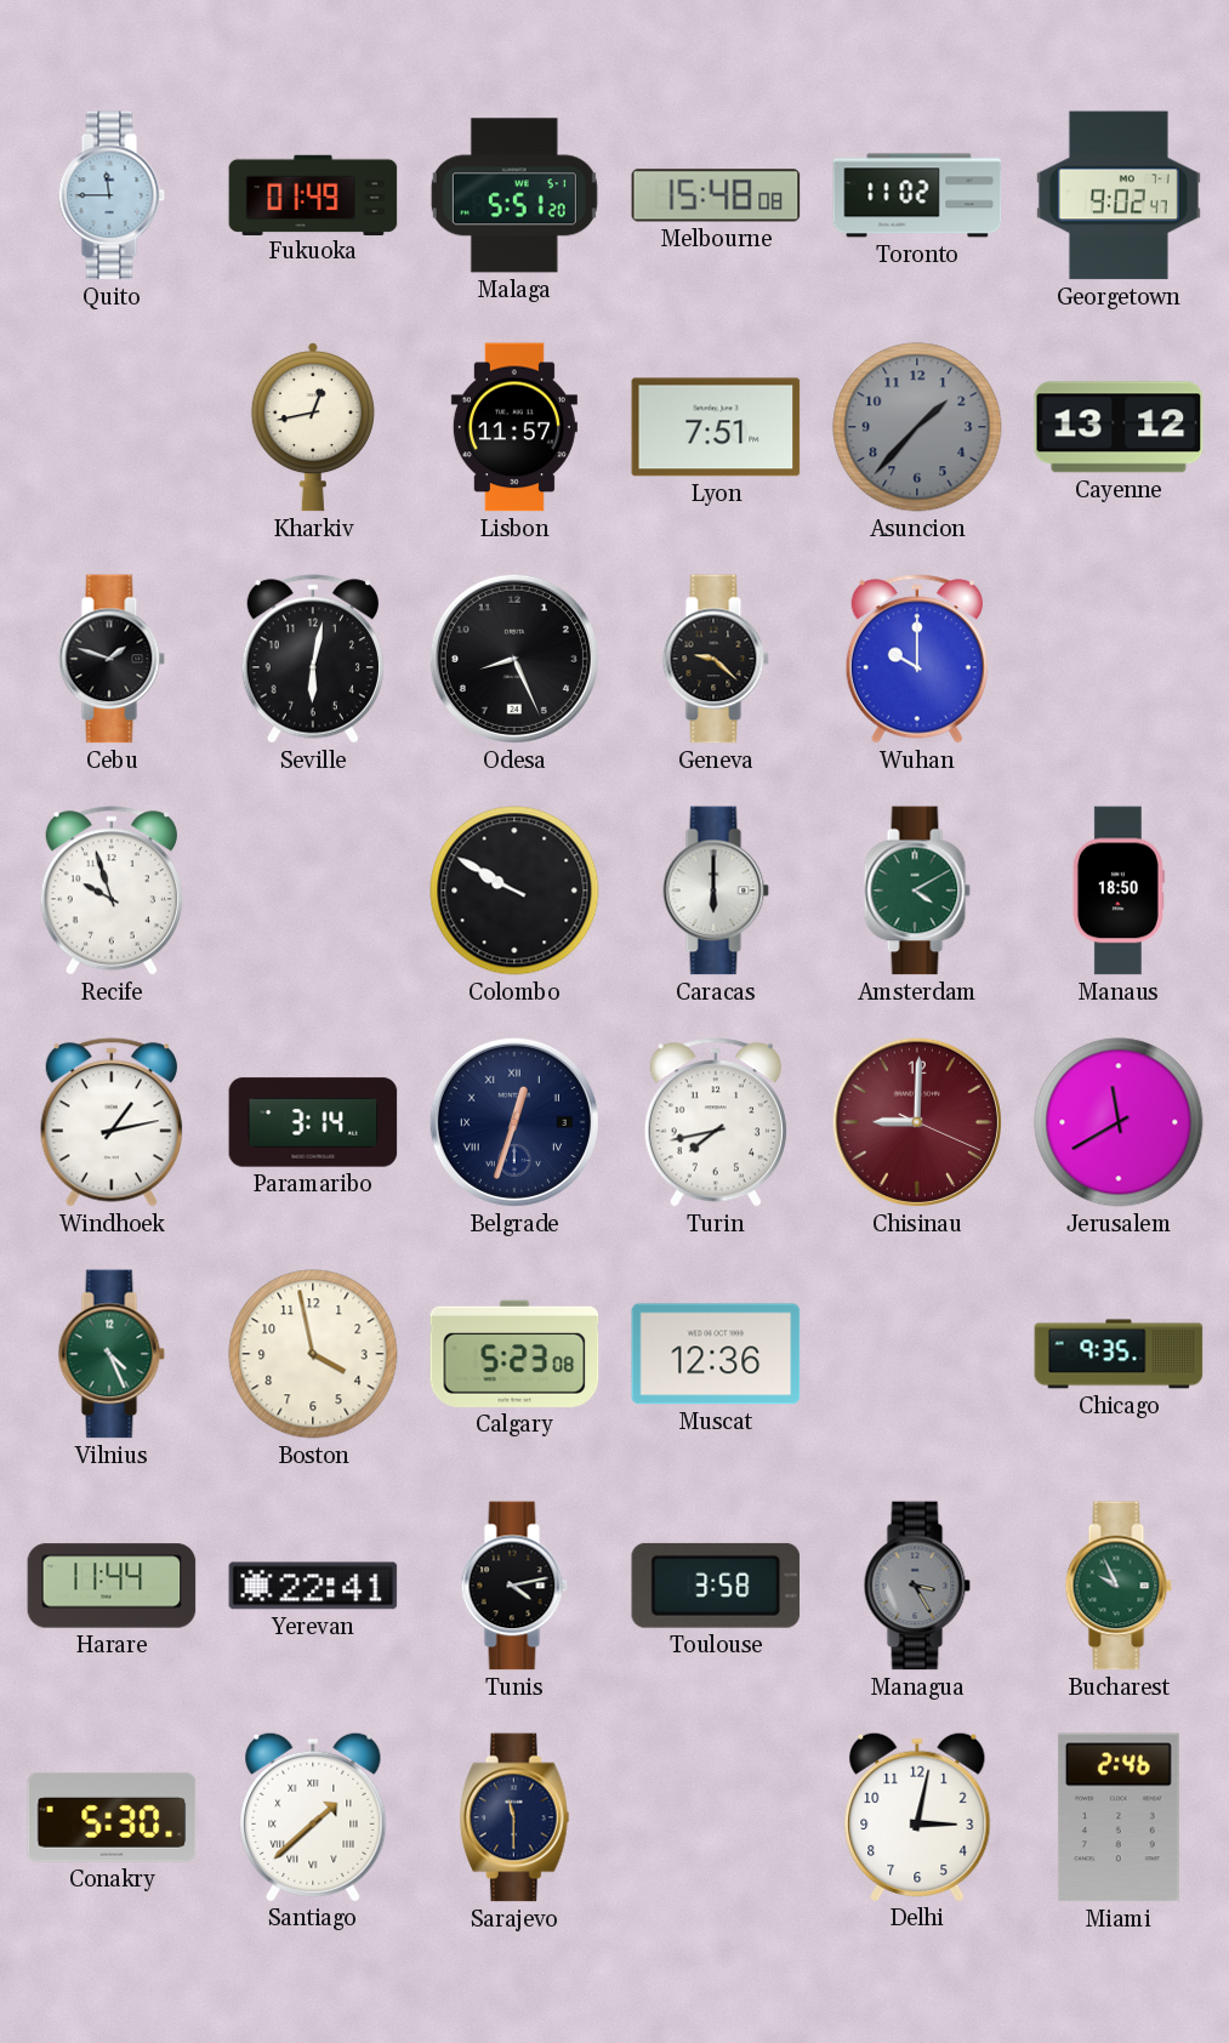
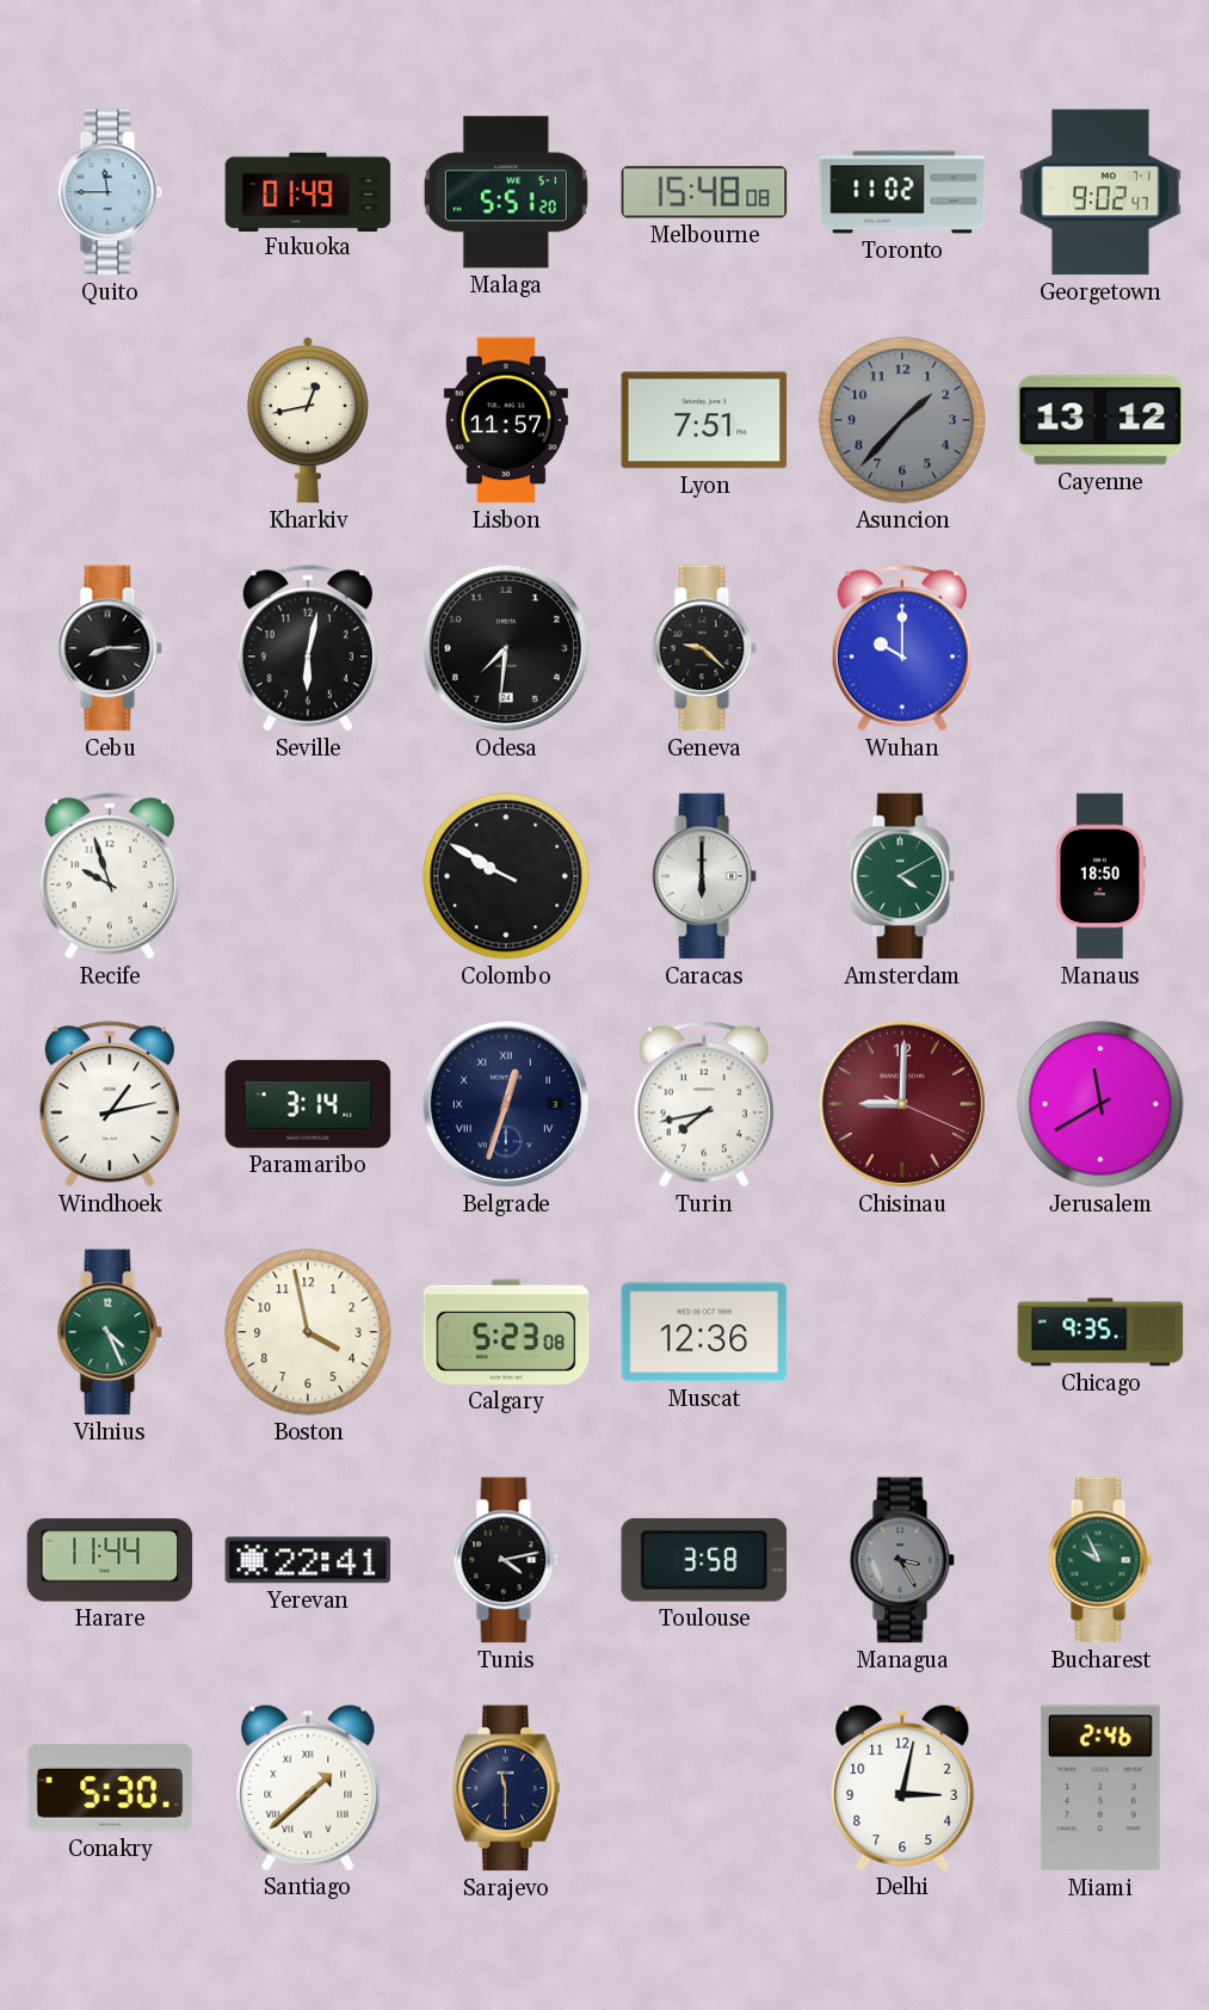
Cebu: 1:48 -> 8:15
Odesa: 8:26 -> 7:31
